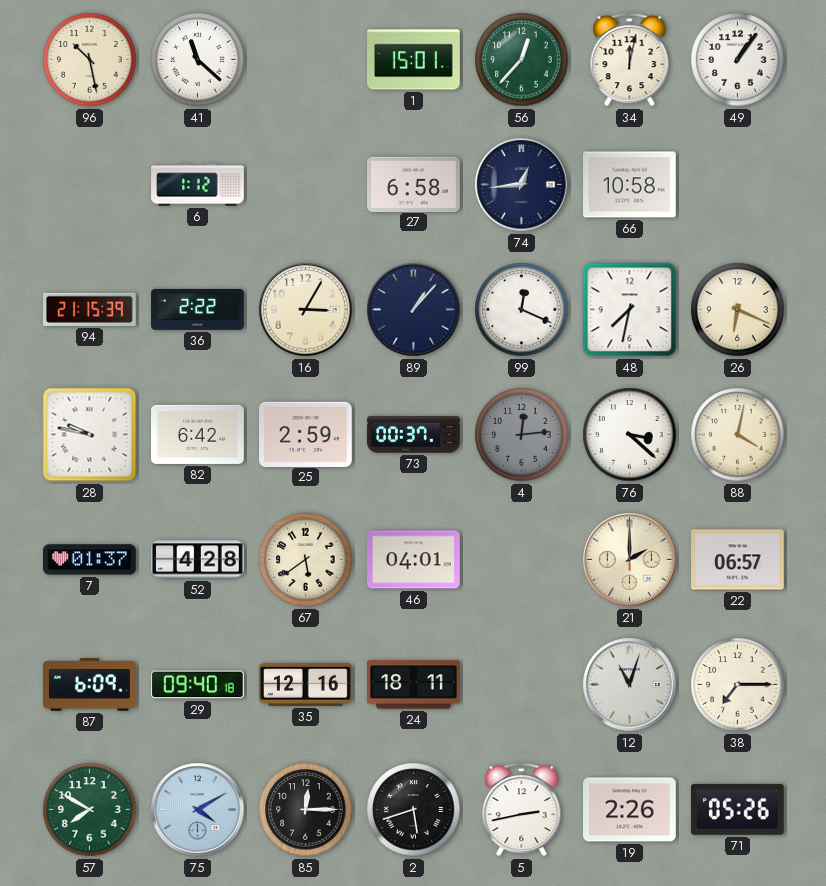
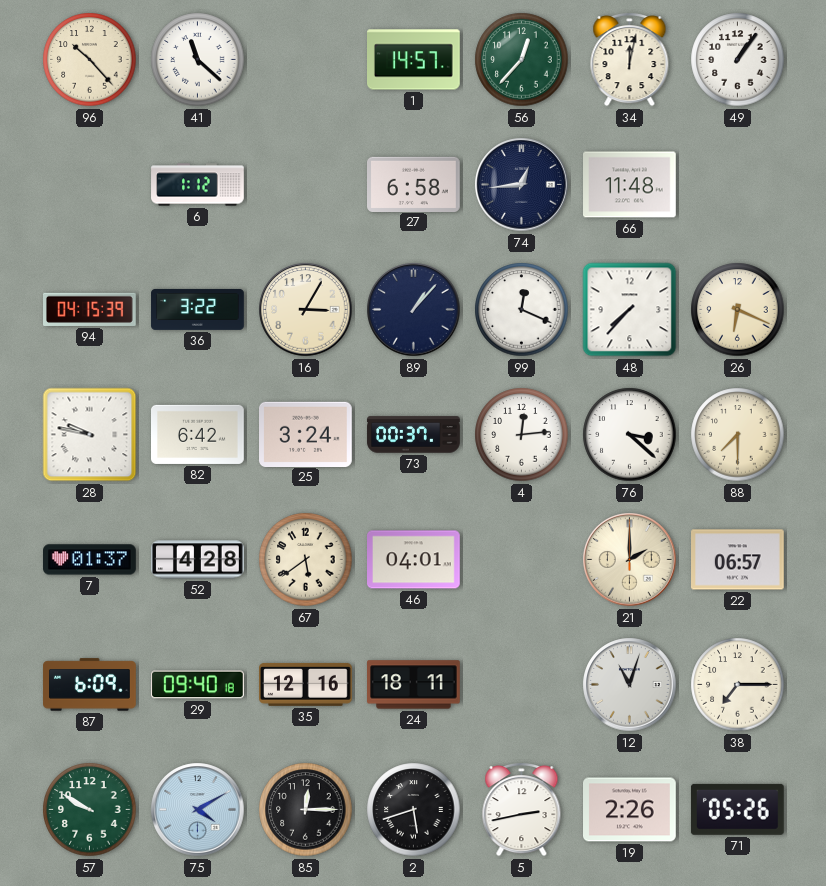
96: 10:28 -> 10:23
1: 15:01 -> 14:57
66: 10:58 -> 11:48
94: 21:15 -> 04:15
36: 2:22 -> 3:22
48: 7:32 -> 7:37
25: 2:59 -> 3:24
4 dial: grey -> white
88: 4:02 -> 7:30
57: 7:50 -> 9:50
